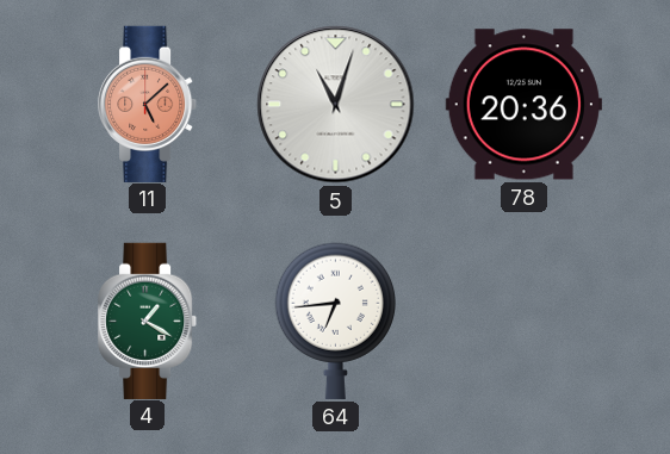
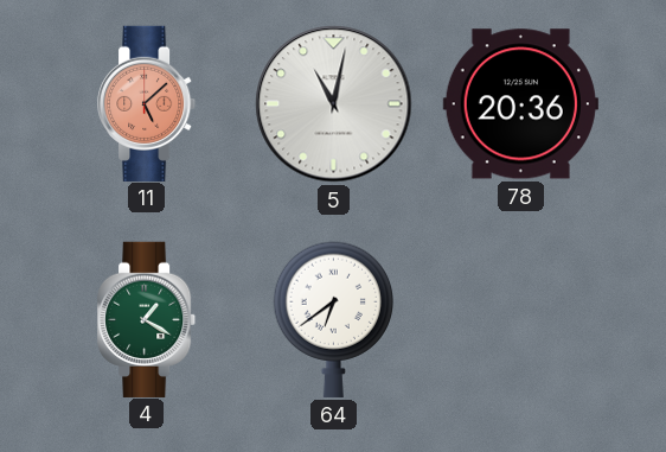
5: 11:03 -> 11:02
64: 6:44 -> 6:39
